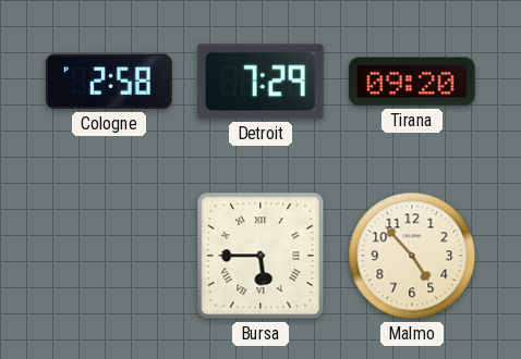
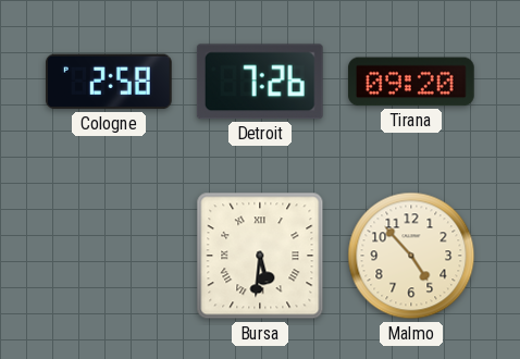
Detroit: 7:29 -> 7:26
Bursa: 5:45 -> 5:31
